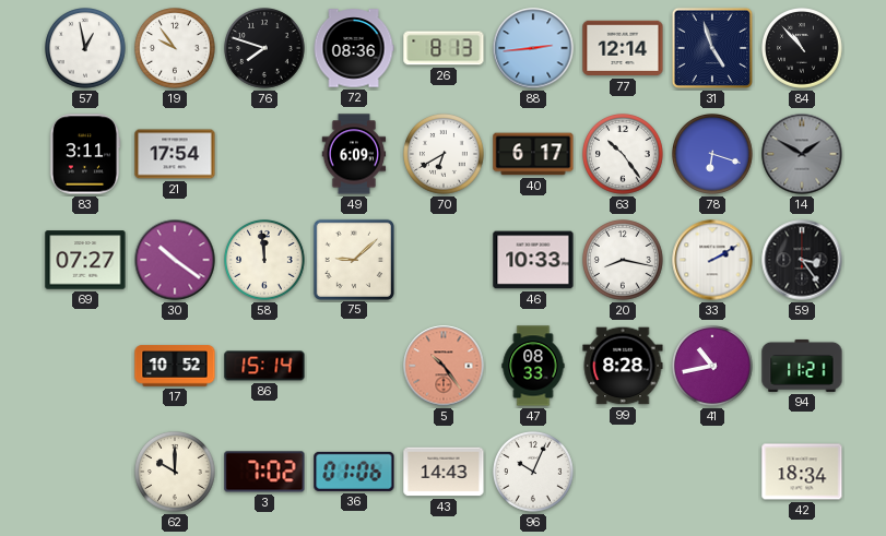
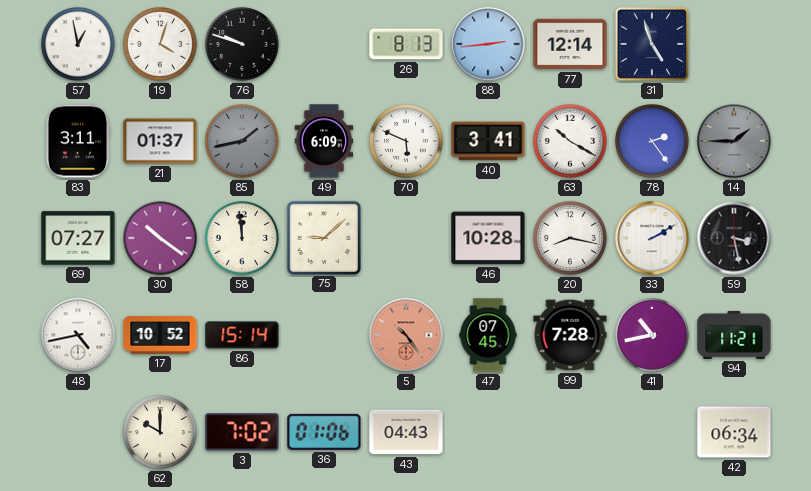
19: 9:54 -> 4:03
76: 7:48 -> 9:48
72: 08:36 -> none
84: 10:53 -> none
21: 17:54 -> 01:37
85: none -> 1:43
70: 6:40 -> 5:49
40: 6:17 -> 3:41
63: 10:24 -> 10:20
78: 6:18 -> 2:24
14: 1:50 -> 1:45
46: 10:33 -> 10:28
59: 3:24 -> 3:28
48: none -> 4:43
47: 08:33 -> 07:45
99: 8:28 -> 7:28
43: 14:43 -> 04:43
96: 10:04 -> none
42: 18:34 -> 06:34
